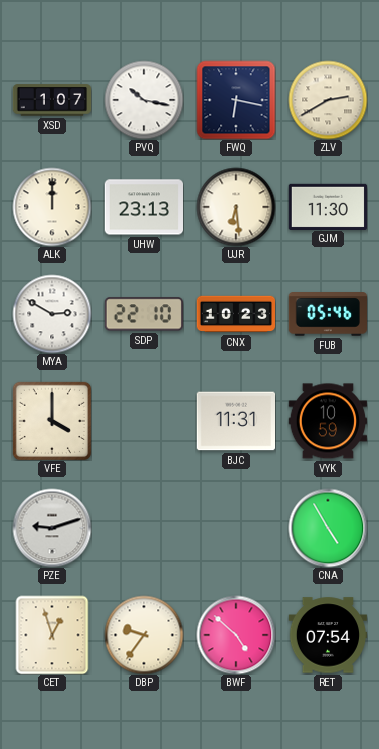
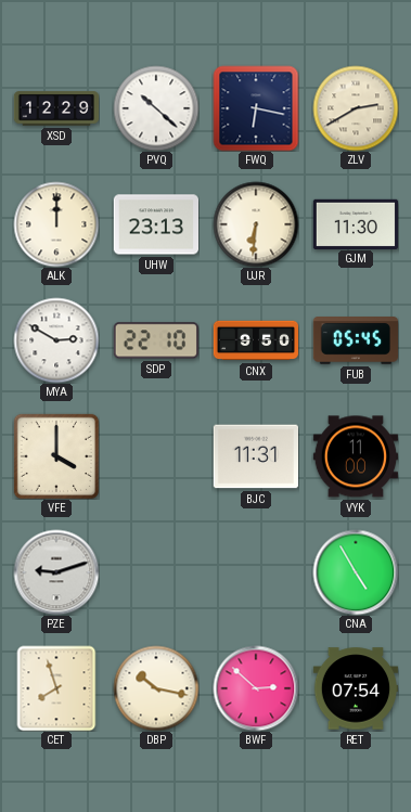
XSD: 1:07 -> 12:29
PVQ: 10:17 -> 10:22
UJR: 6:29 -> 6:31
CNX: 10:23 -> 9:50
FUB: 05:46 -> 05:45
VYK: 10:59 -> 11:00
CET: 12:57 -> 7:57
DBP: 9:36 -> 10:17
BWF: 4:52 -> 2:52
